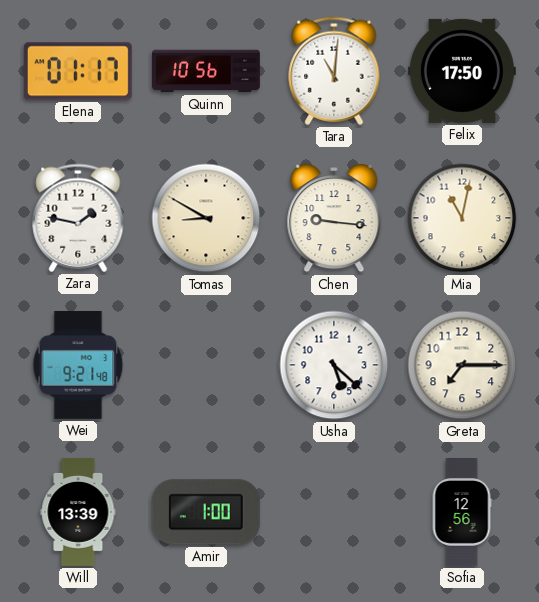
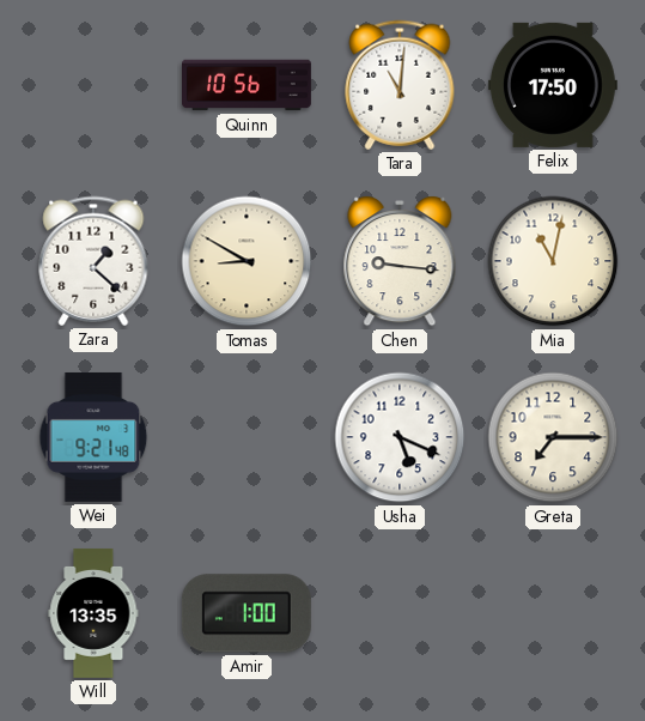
Elena: 01:17 -> none
Zara: 1:47 -> 1:22
Usha: 5:22 -> 5:19
Will: 13:39 -> 13:35
Sofia: 12:56 -> none
